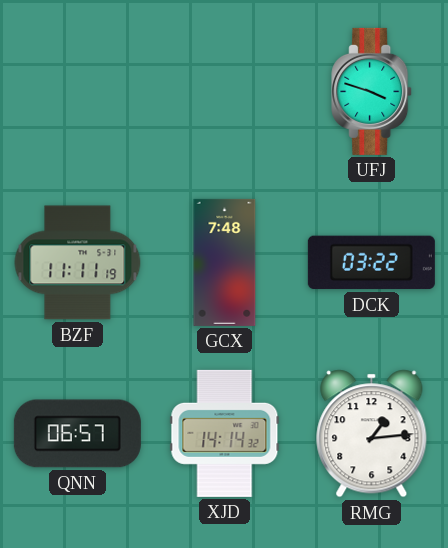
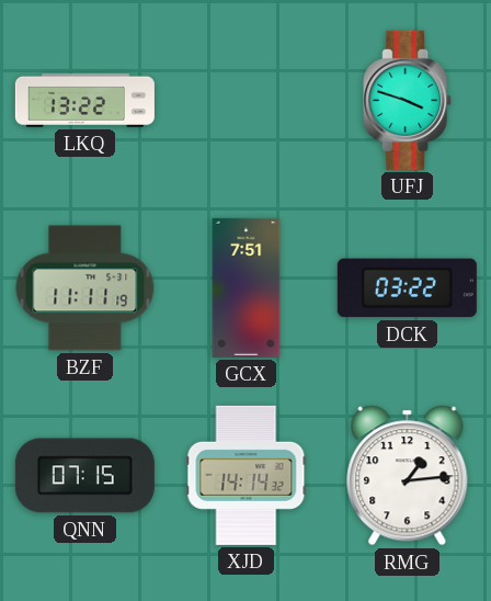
LKQ: none -> 13:22
GCX: 7:48 -> 7:51
QNN: 06:57 -> 07:15
